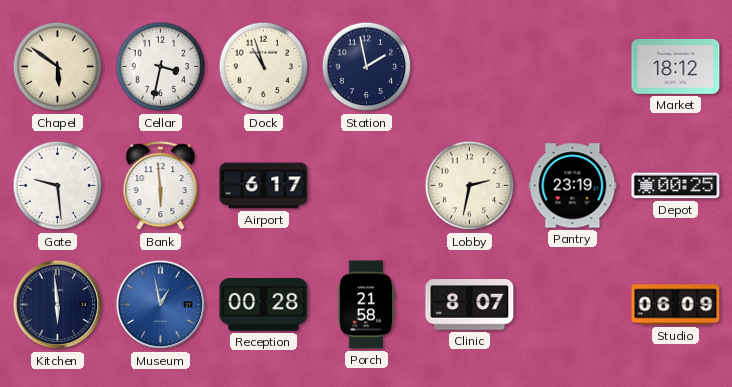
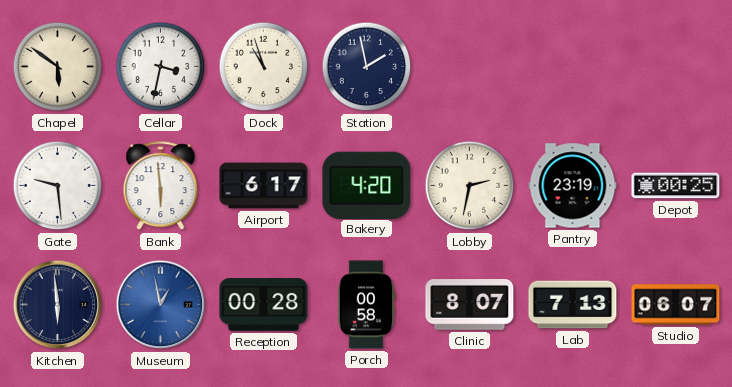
Market: 18:12 -> none
Bakery: none -> 4:20
Porch: 21:58 -> 00:58
Lab: none -> 7:13
Studio: 06:09 -> 06:07
